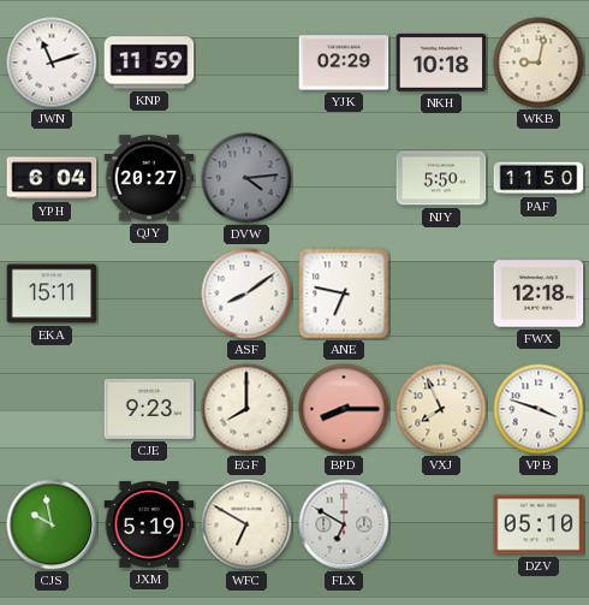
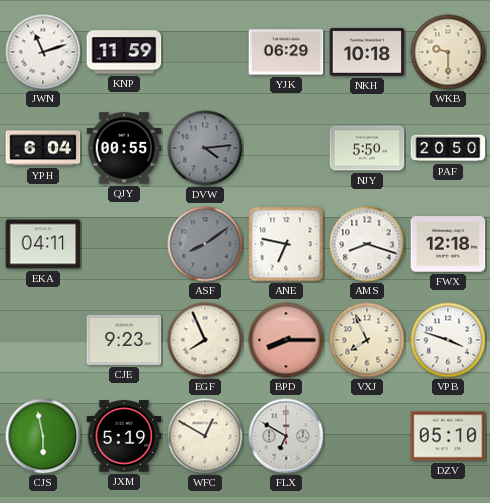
YJK: 02:29 -> 06:29
WKB: 9:02 -> 9:30
QJY: 20:27 -> 00:55
PAF: 11:50 -> 20:50
EKA: 15:11 -> 04:11
ASF dial: white -> grey
AMS: none -> 8:18
EGF: 8:00 -> 7:56
CJS: 9:58 -> 5:58
WFC: 6:50 -> 12:50
